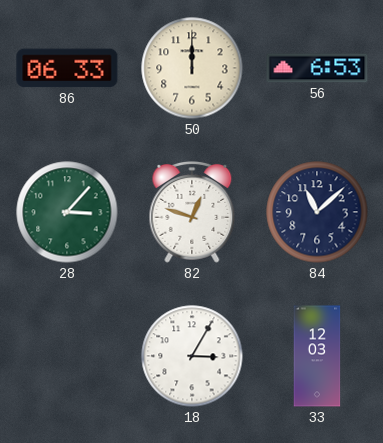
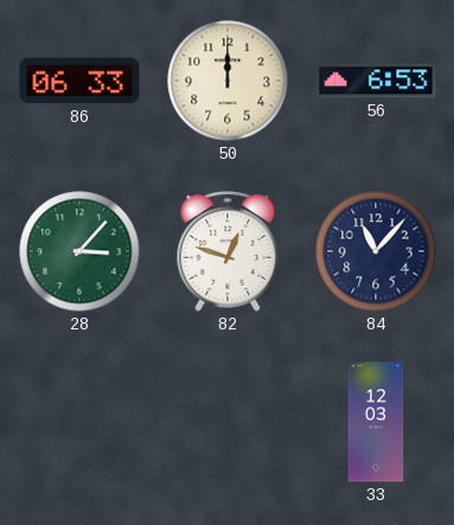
84: 11:08 -> 11:07
18: 3:05 -> none
